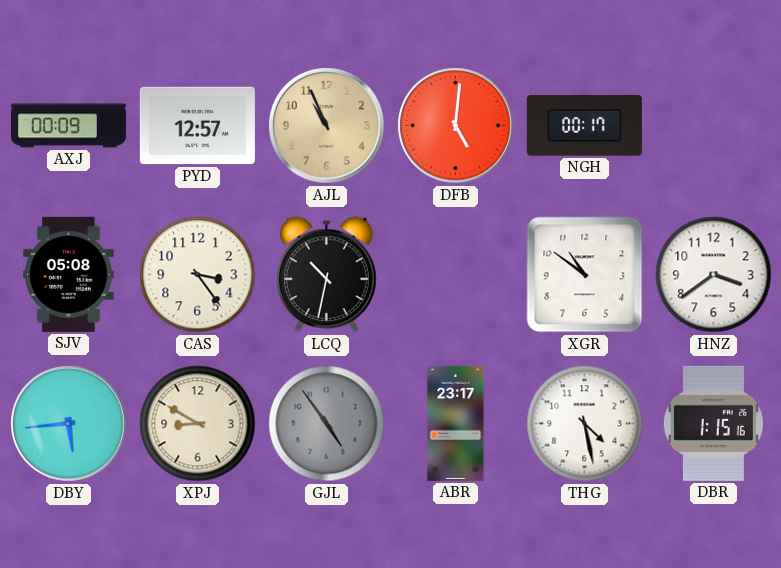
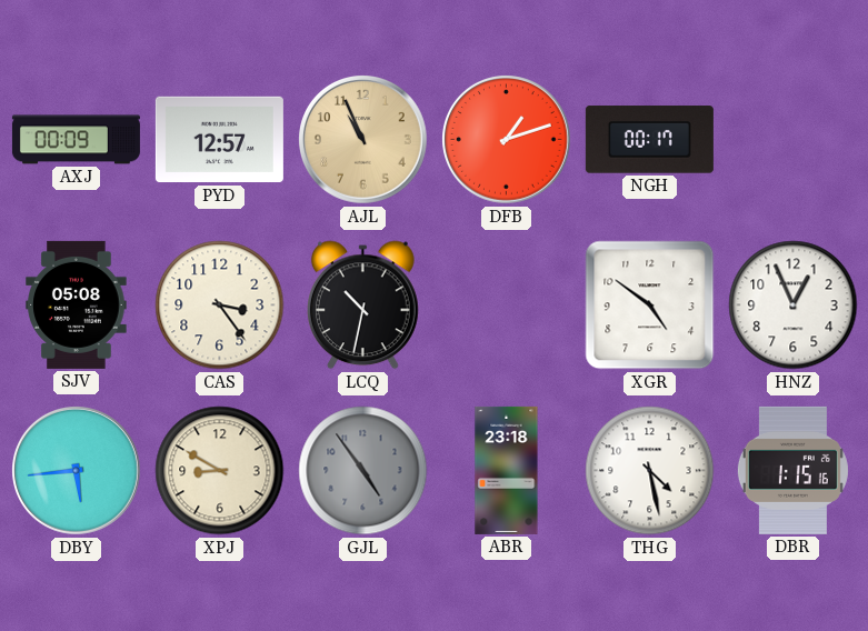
DFB: 5:01 -> 1:12
XGR: 10:51 -> 4:51
HNZ: 3:39 -> 12:56
ABR: 23:17 -> 23:18
